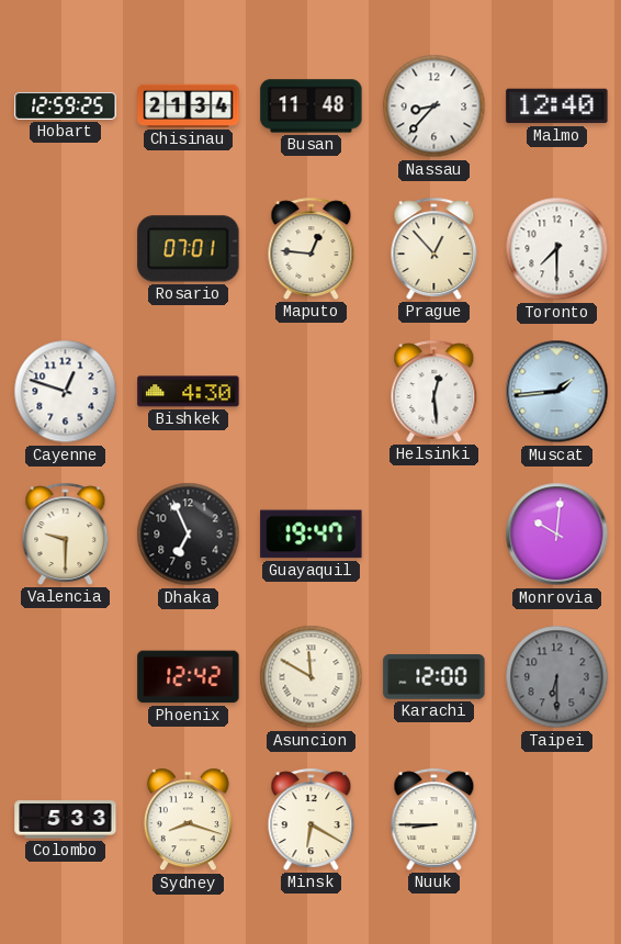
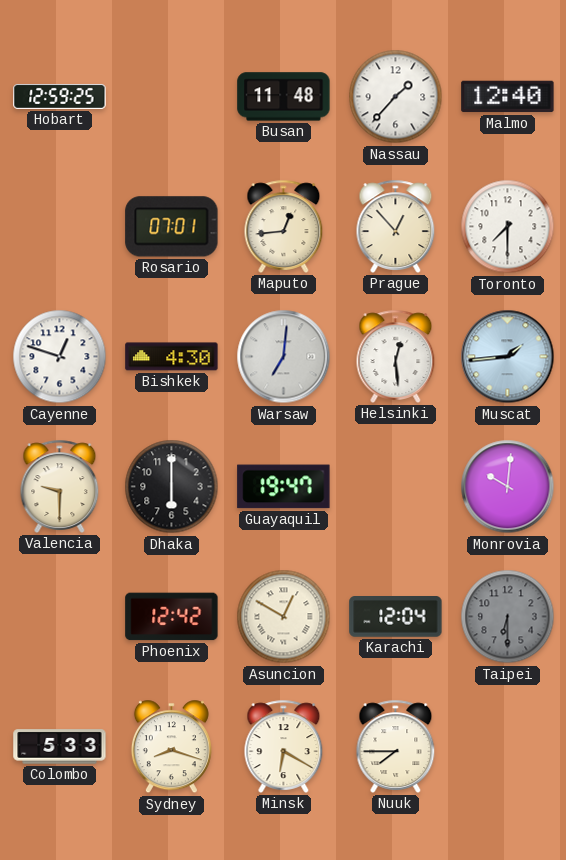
Chisinau: 21:34 -> none
Nassau: 8:37 -> 1:37
Maputo: 12:46 -> 12:44
Warsaw: none -> 7:01
Dhaka: 6:56 -> 6:00
Asuncion: 11:50 -> 12:50
Karachi: 12:00 -> 12:04
Nuuk: 8:45 -> 7:45
